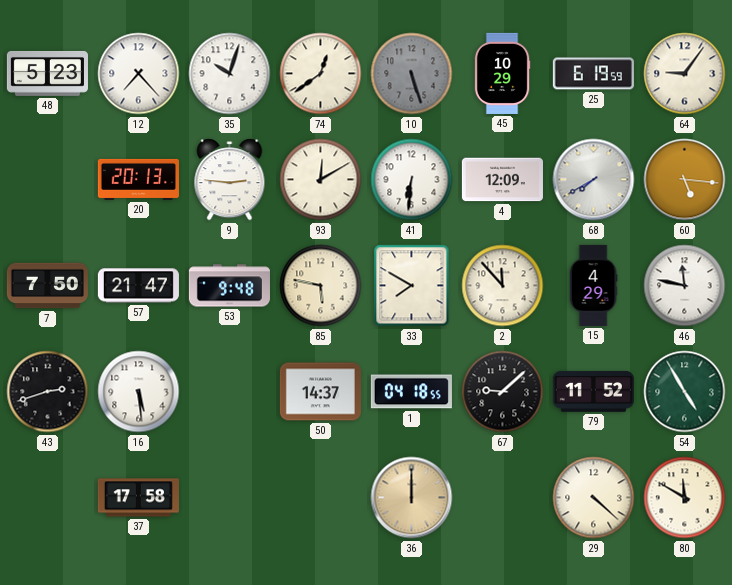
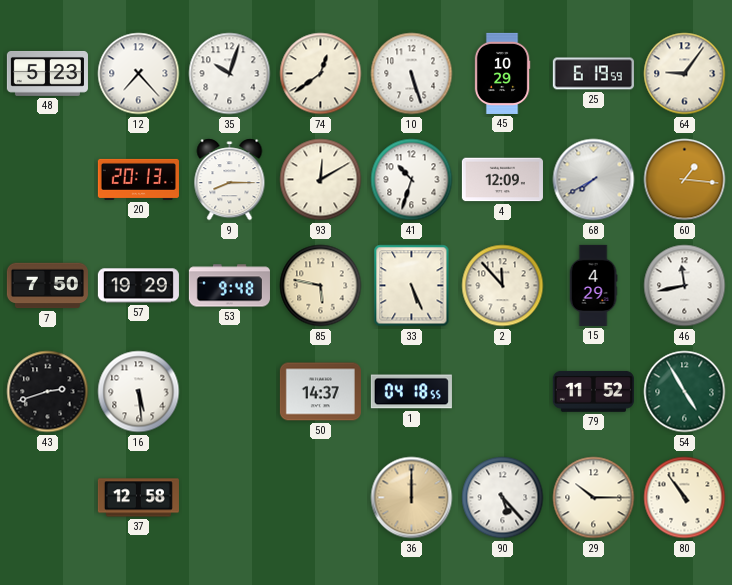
10 dial: grey -> white
9: 2:46 -> 8:15
41: 6:31 -> 10:33
60: 5:16 -> 1:16
57: 21:47 -> 19:29
33: 7:50 -> 5:26
46: 11:47 -> 11:43
67: 9:08 -> none
37: 17:58 -> 12:58
90: none -> 5:23
29: 4:22 -> 10:15
80: 11:50 -> 10:54
